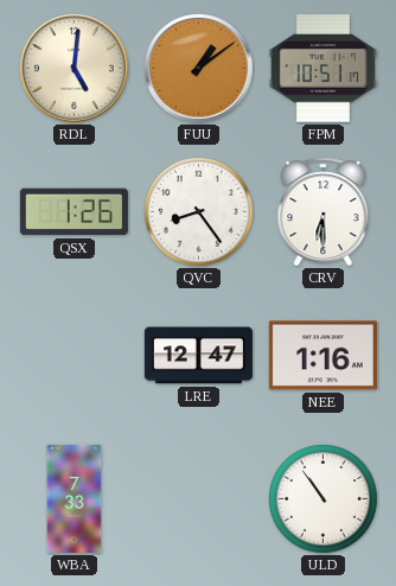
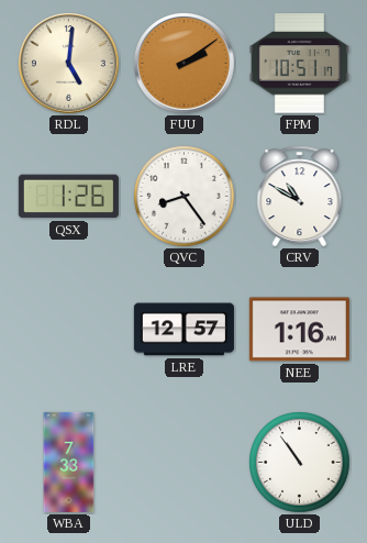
FUU: 1:09 -> 2:09
CRV: 6:30 -> 10:50
LRE: 12:47 -> 12:57
